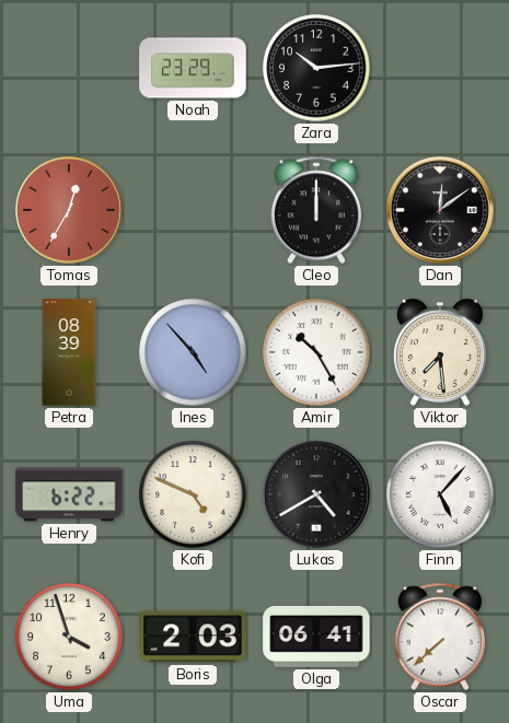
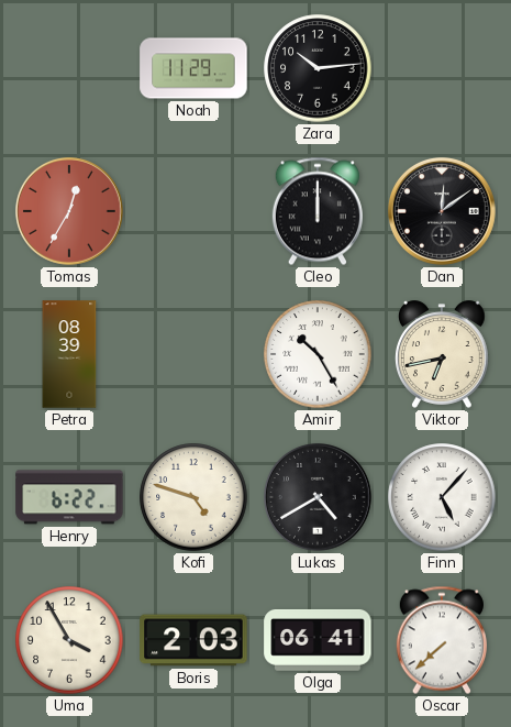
Noah: 23:29 -> 11:29
Ines: 4:53 -> none
Viktor: 7:29 -> 6:43
Kofi: 4:49 -> 4:48
Uma: 3:57 -> 3:55
